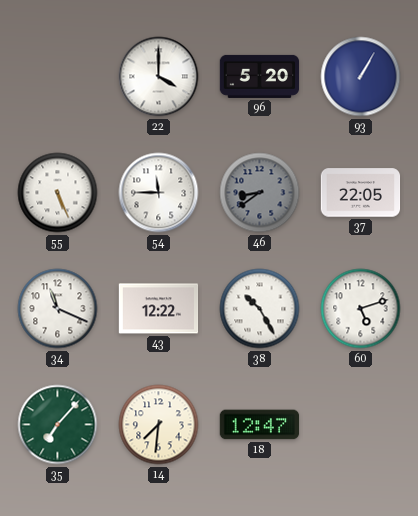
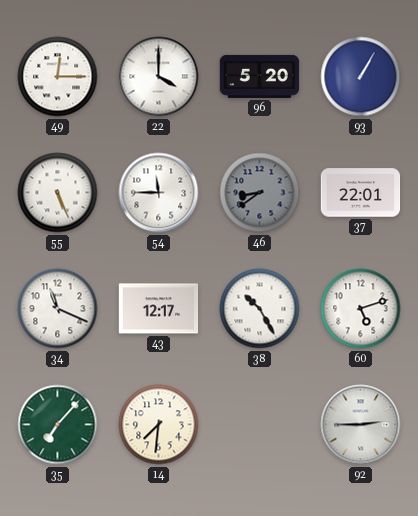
49: none -> 12:15
37: 22:05 -> 22:01
43: 12:22 -> 12:17
18: 12:47 -> none
92: none -> 2:45
